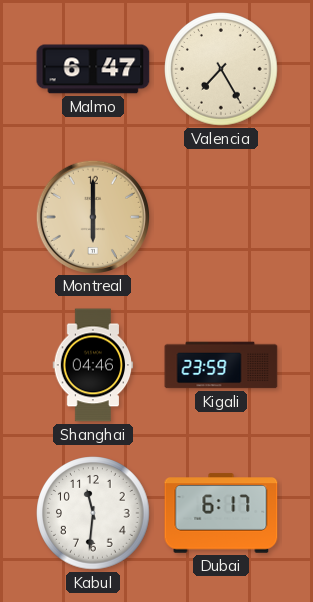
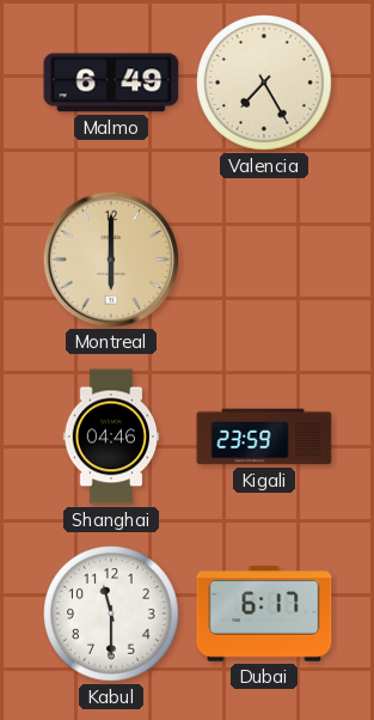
Malmo: 6:47 -> 6:49
Kabul: 11:31 -> 11:30
